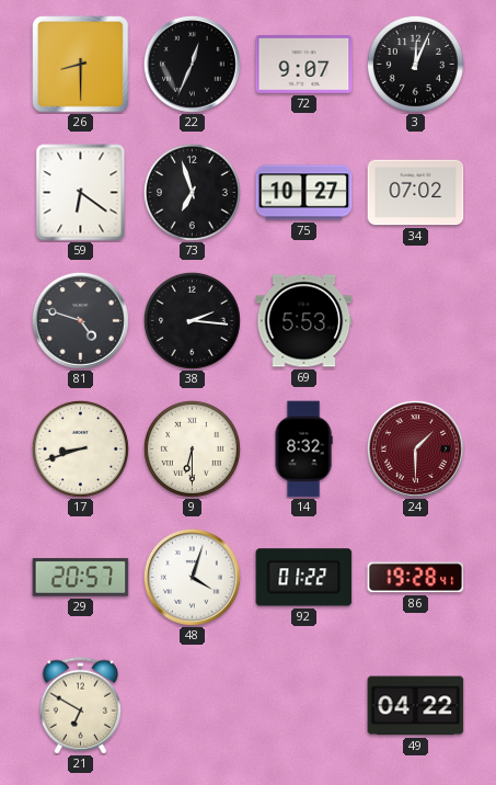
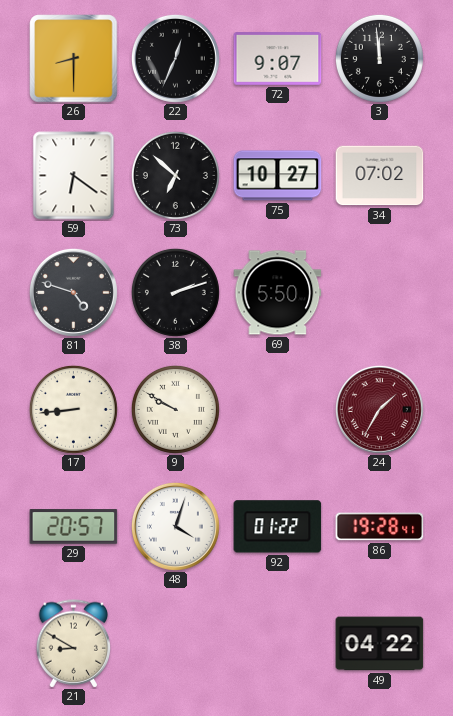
3: 12:04 -> 11:59
73: 6:57 -> 6:52
38: 2:16 -> 2:12
69: 5:53 -> 5:50
17: 8:42 -> 8:44
9: 6:30 -> 9:50
14: 8:32 -> none
24: 1:30 -> 1:35
21: 6:50 -> 8:50
